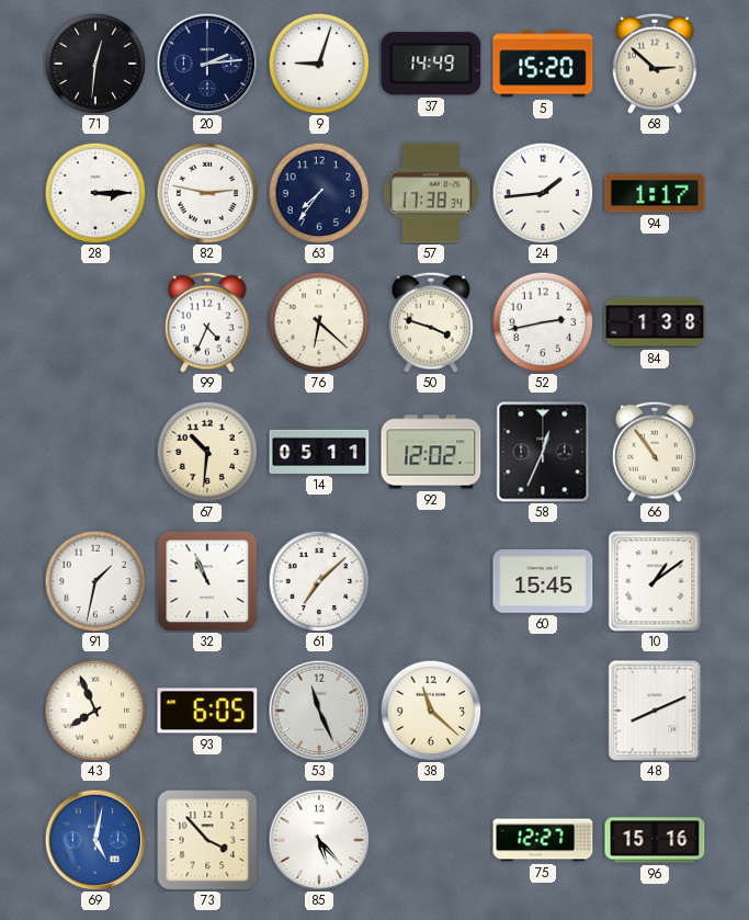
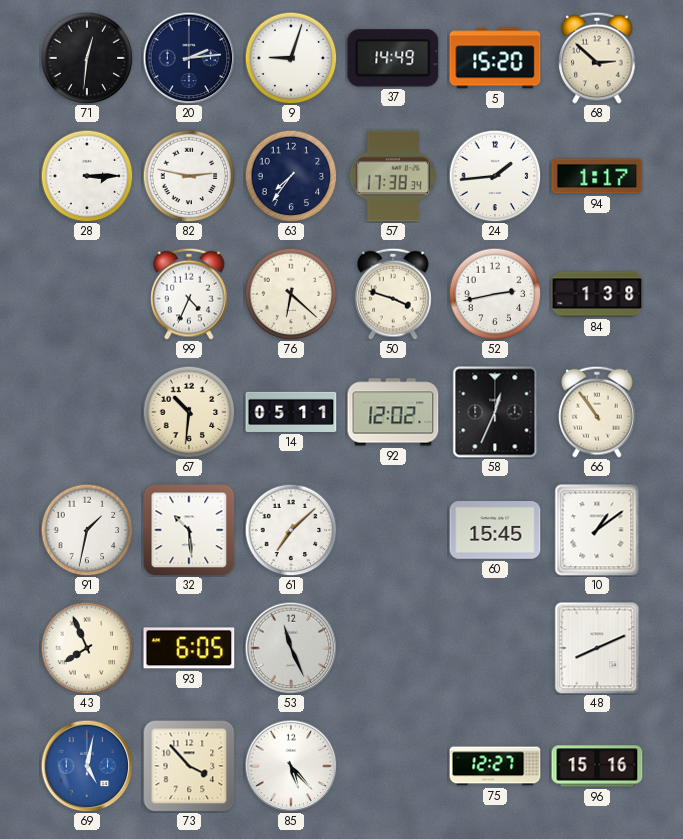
32: 10:56 -> 10:29
38: 11:22 -> none
